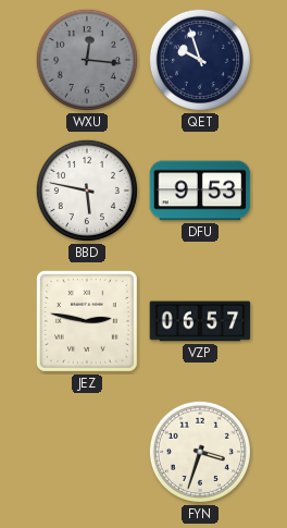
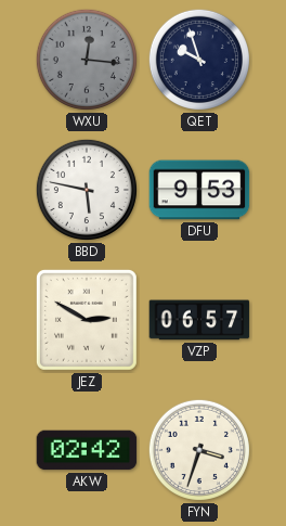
JEZ: 2:47 -> 2:50
AKW: none -> 02:42
